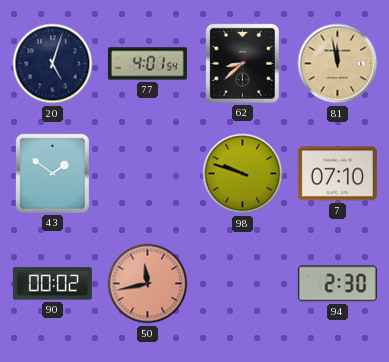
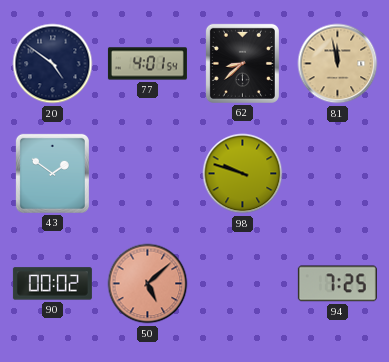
20: 5:03 -> 4:51
7: 07:10 -> none
50: 11:43 -> 5:08
94: 2:30 -> 7:25
